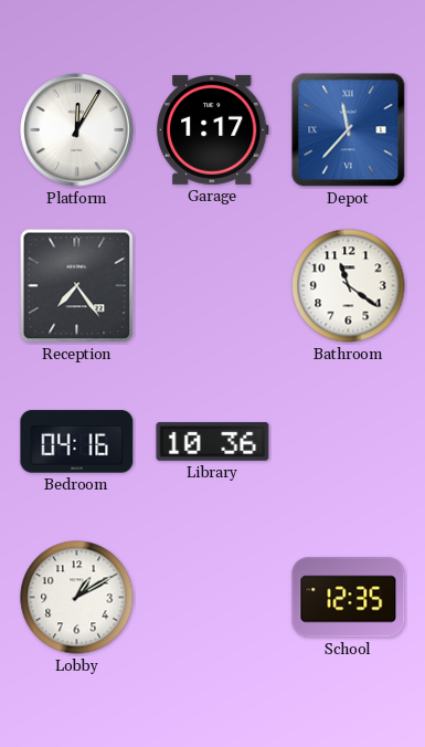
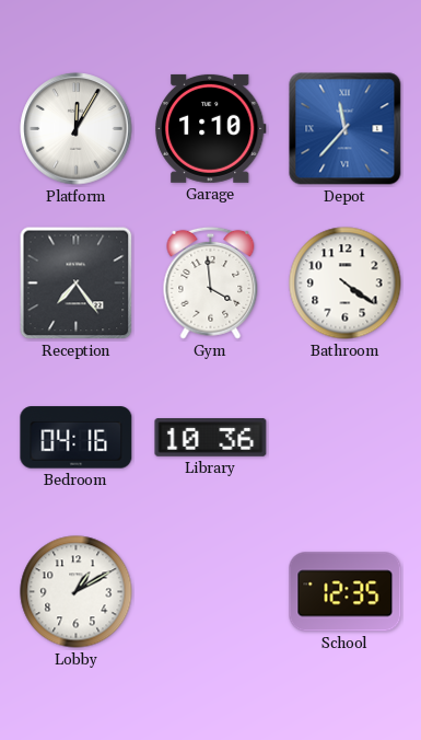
Garage: 1:17 -> 1:10
Gym: none -> 3:59
Bathroom: 11:21 -> 4:21
